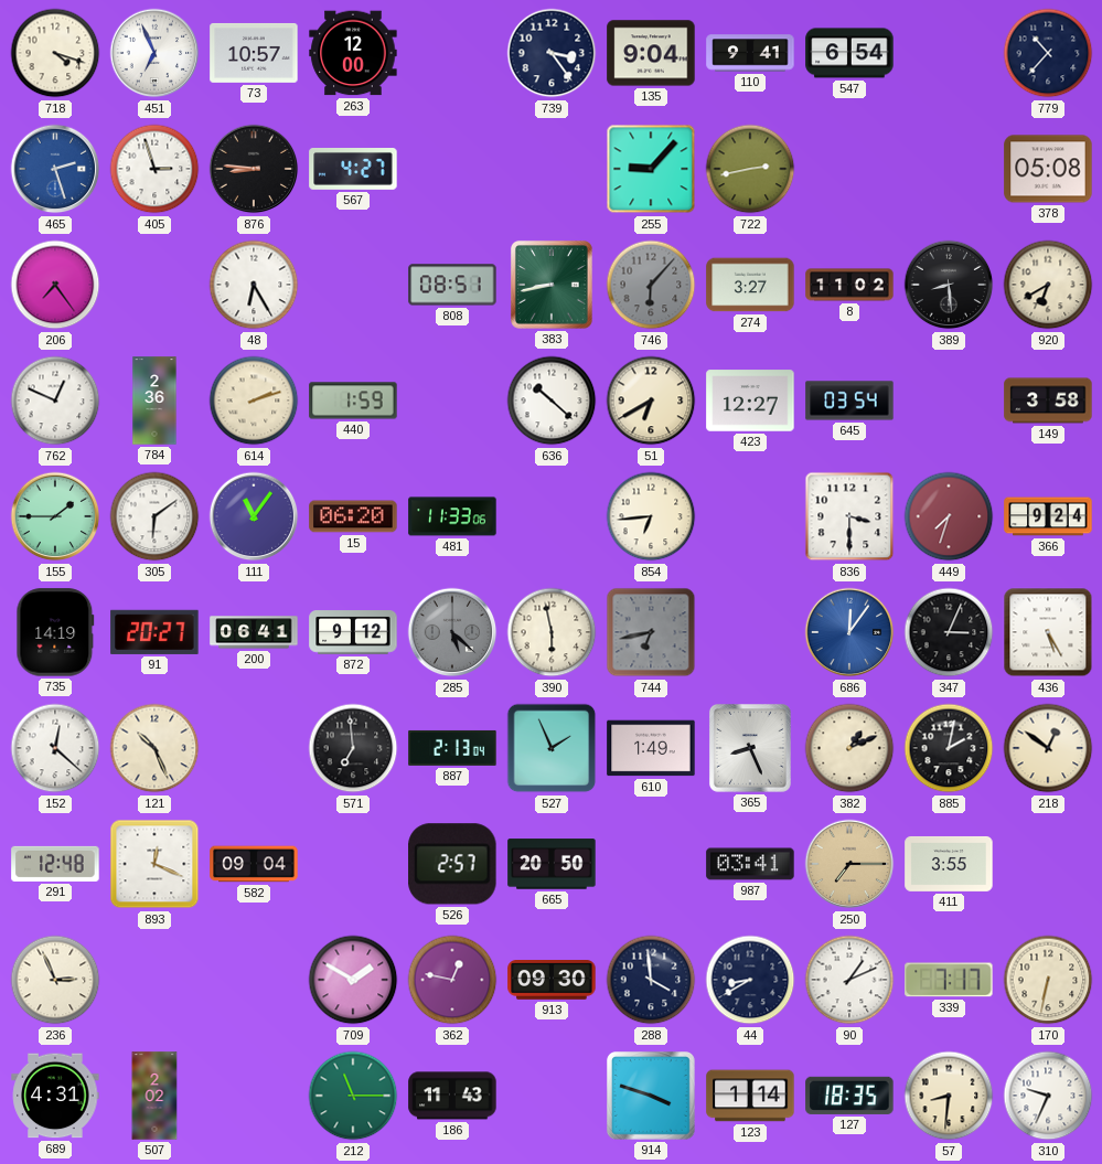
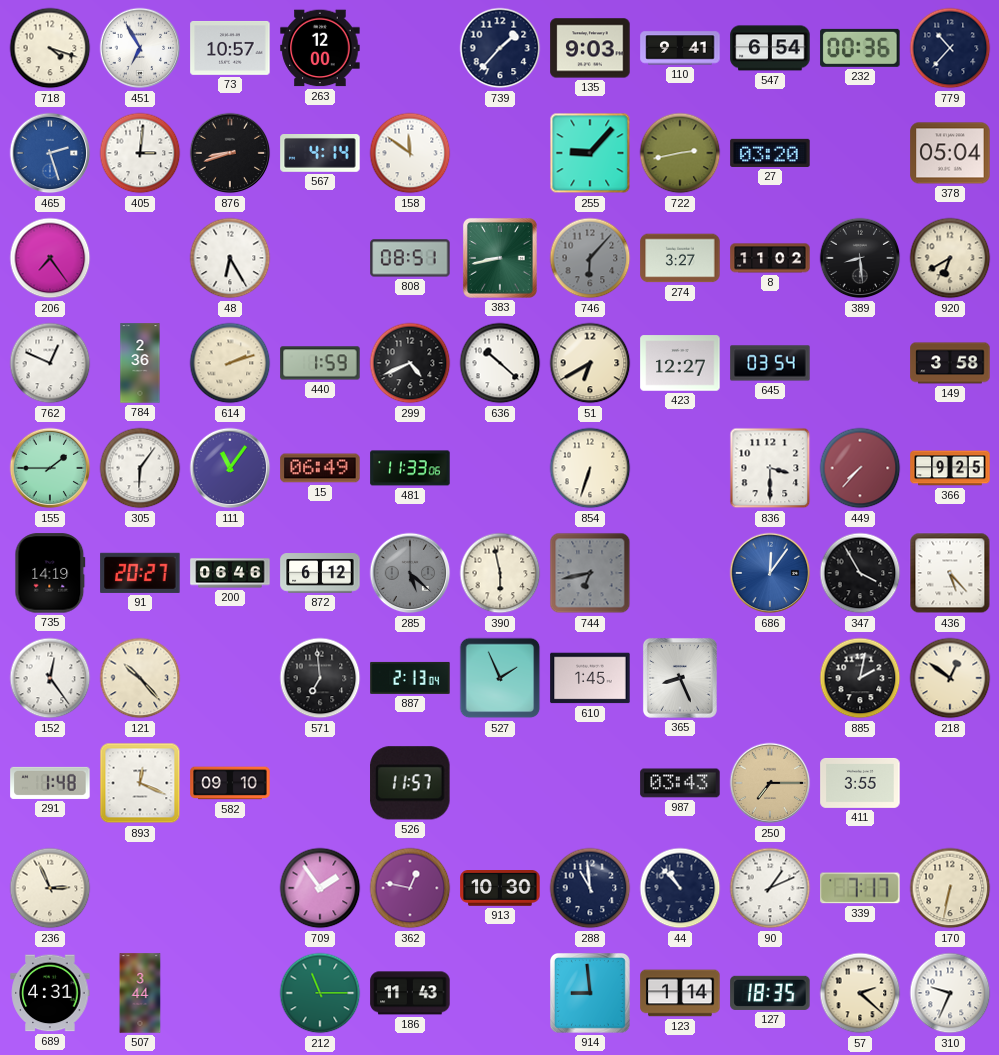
451: 6:56 -> 6:55
739: 3:24 -> 1:37
135: 9:04 -> 9:03
232: none -> 00:36
405: 2:57 -> 3:01
876: 8:46 -> 8:42
567: 4:27 -> 4:14
158: none -> 11:51
27: none -> 03:20
378: 05:08 -> 05:04
299: none -> 4:41
305: 6:09 -> 6:06
15: 06:20 -> 06:49
854: 6:44 -> 6:33
449: 7:33 -> 7:37
366: 9:24 -> 9:25
200: 06:41 -> 06:46
872: 9:12 -> 6:12
347: 3:04 -> 3:55
436: 5:25 -> 5:23
152: 12:22 -> 12:24
121: 10:26 -> 10:23
610: 1:49 -> 1:45
382: 1:11 -> none
291: 12:48 -> 1:48
582: 09:04 -> 09:10
526: 2:57 -> 11:57
665: 20:50 -> none
987: 03:41 -> 03:43
709: 1:50 -> 1:54
913: 09:30 -> 10:30
288: 3:59 -> 10:59
44: 8:40 -> 10:53
507: 2:02 -> 3:44
914: 3:48 -> 8:59
57: 8:31 -> 2:22
